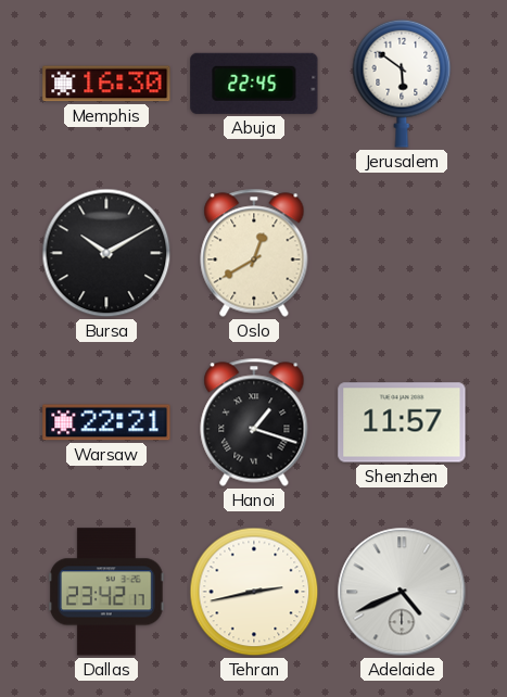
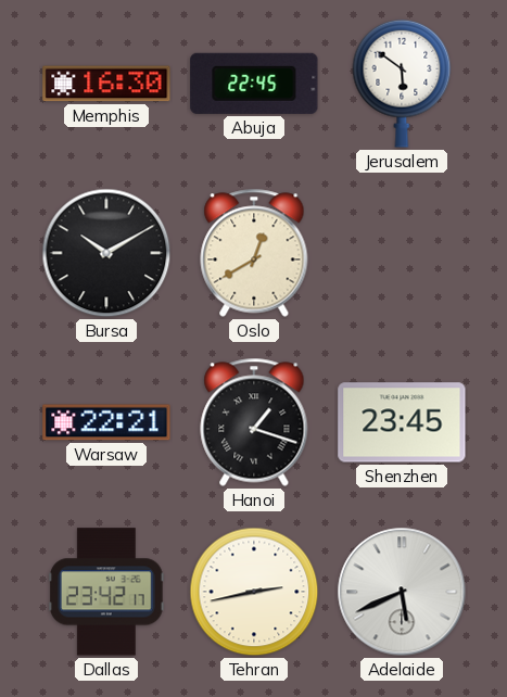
Shenzhen: 11:57 -> 23:45
Adelaide: 4:41 -> 5:41
